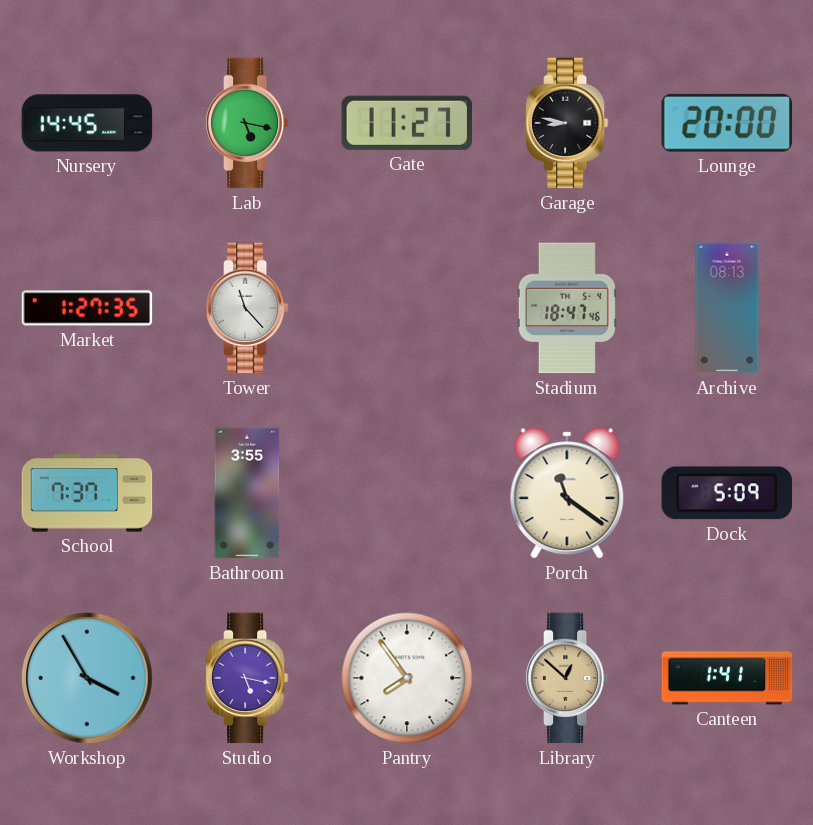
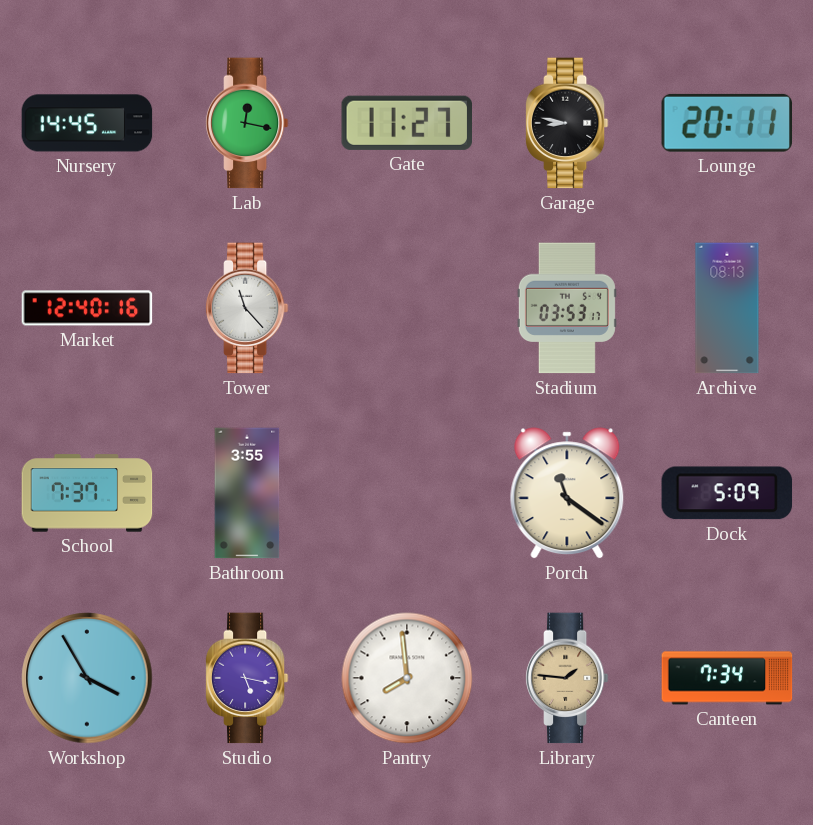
Lab: 5:17 -> 12:17
Lounge: 20:00 -> 20:11
Market: 1:27 -> 12:40
Stadium: 18:47 -> 03:53
Pantry: 7:54 -> 7:59
Library: 12:52 -> 1:46
Canteen: 1:41 -> 7:34
